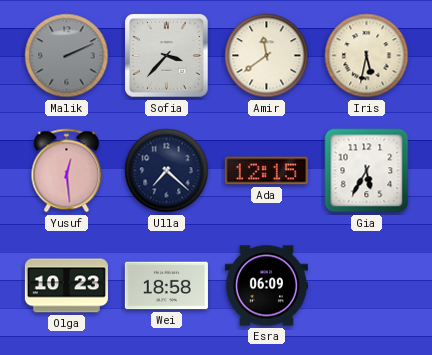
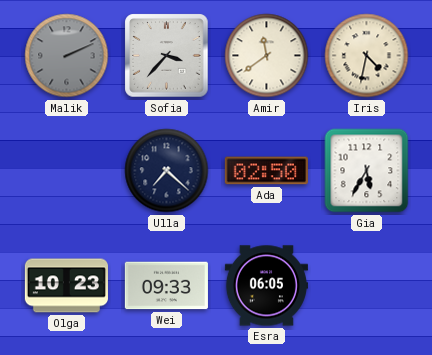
Iris: 5:32 -> 4:32
Yusuf: 12:29 -> none
Ada: 12:15 -> 02:50
Wei: 18:58 -> 09:33
Esra: 06:09 -> 06:05
